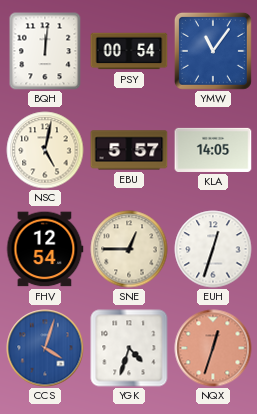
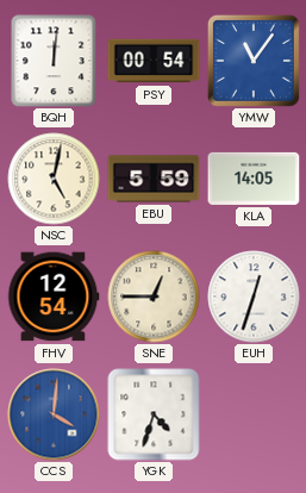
EBU: 5:57 -> 5:59
CCS: 4:03 -> 4:01
NQX: 12:33 -> none
